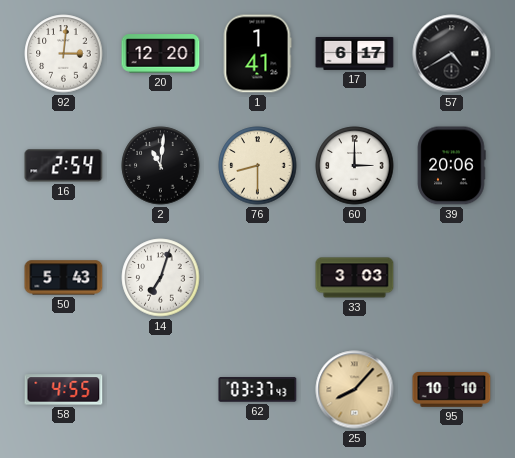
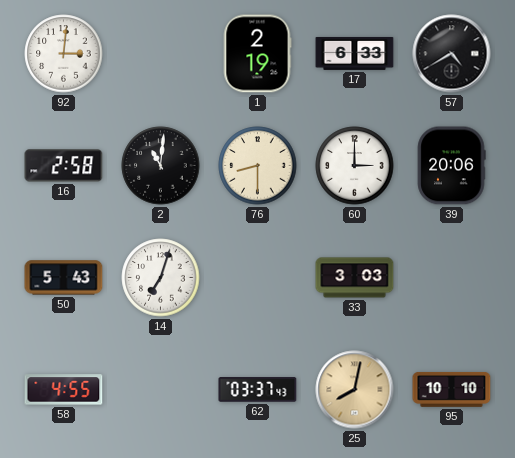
20: 12:20 -> none
1: 1:41 -> 2:19
17: 6:17 -> 6:33
16: 2:54 -> 2:58
25: 8:07 -> 8:02
